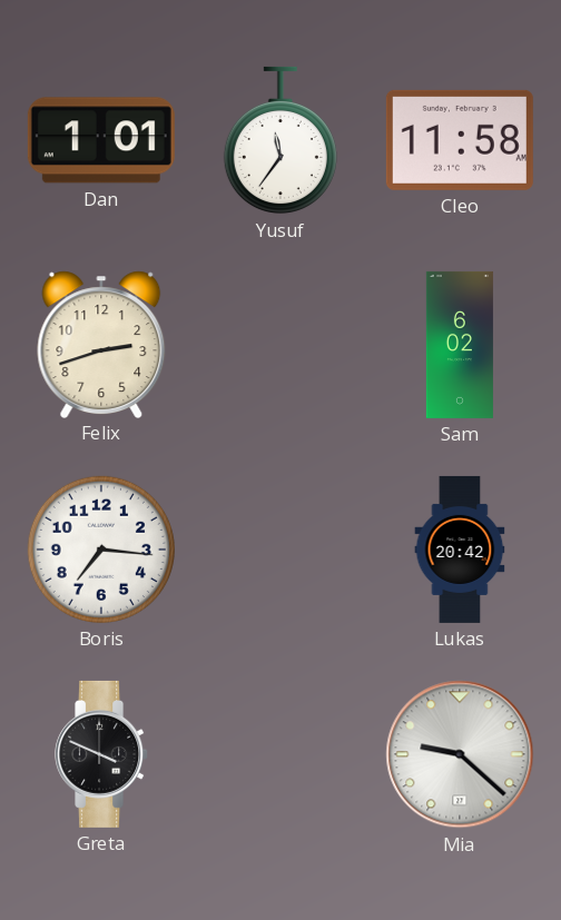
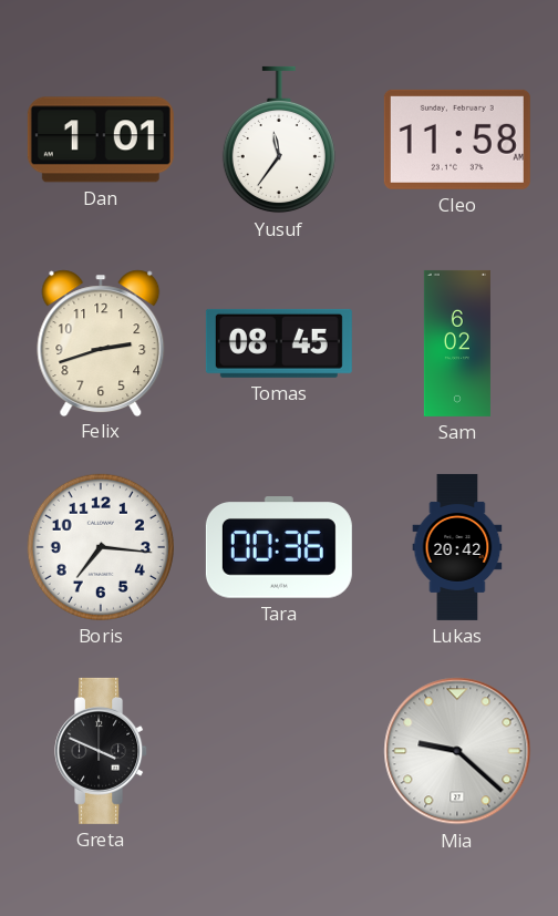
Tomas: none -> 08:45
Tara: none -> 00:36
